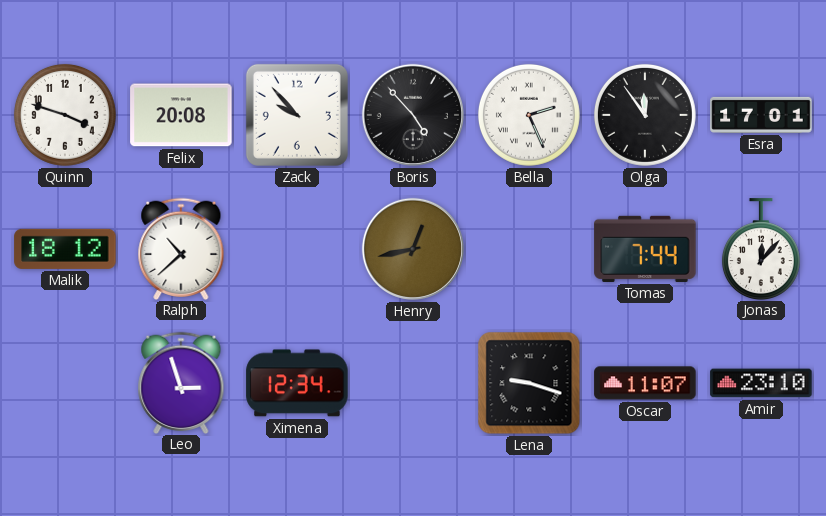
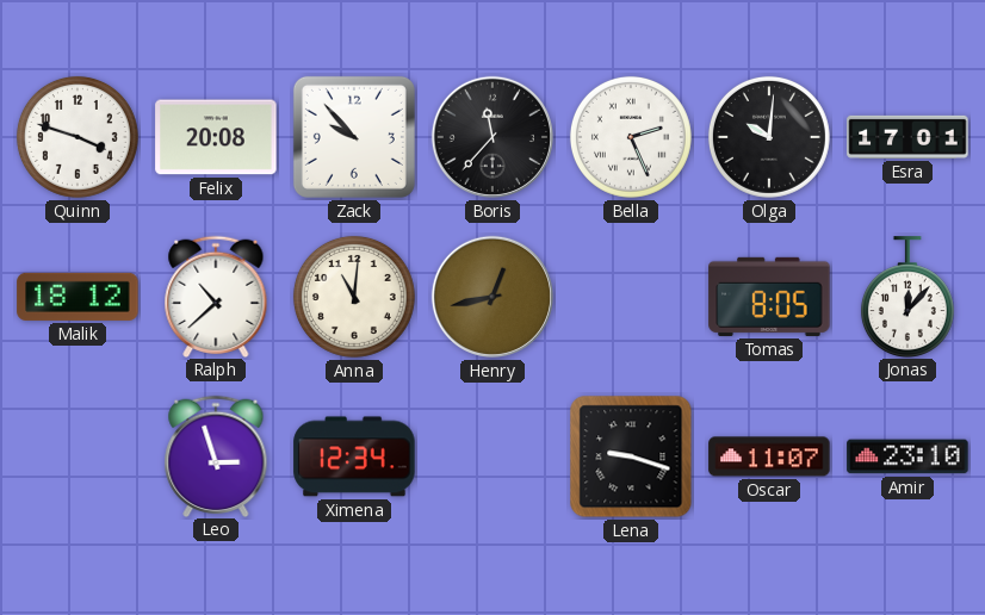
Boris: 4:53 -> 11:37
Olga: 11:54 -> 10:01
Anna: none -> 11:01
Tomas: 7:44 -> 8:05
